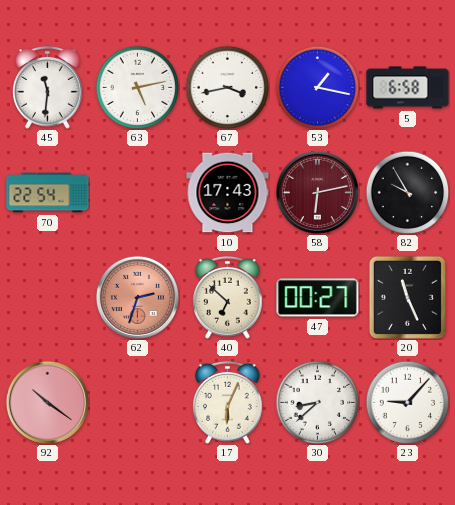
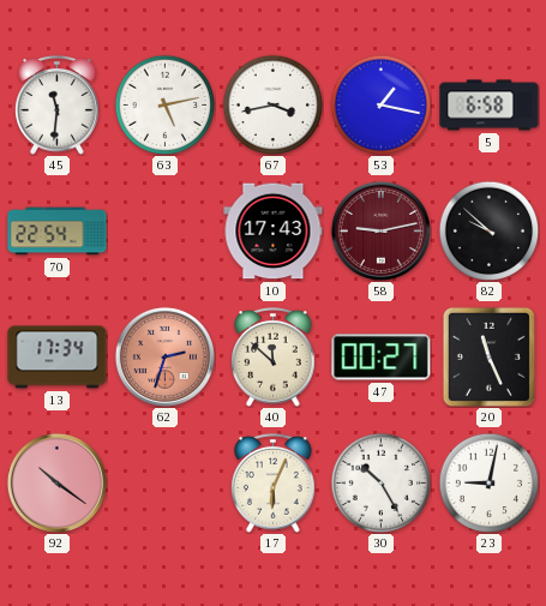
58: 6:13 -> 9:13
82: 9:55 -> 9:52
13: none -> 17:34
40: 6:52 -> 11:52
30: 8:38 -> 10:25
23: 9:07 -> 9:02
